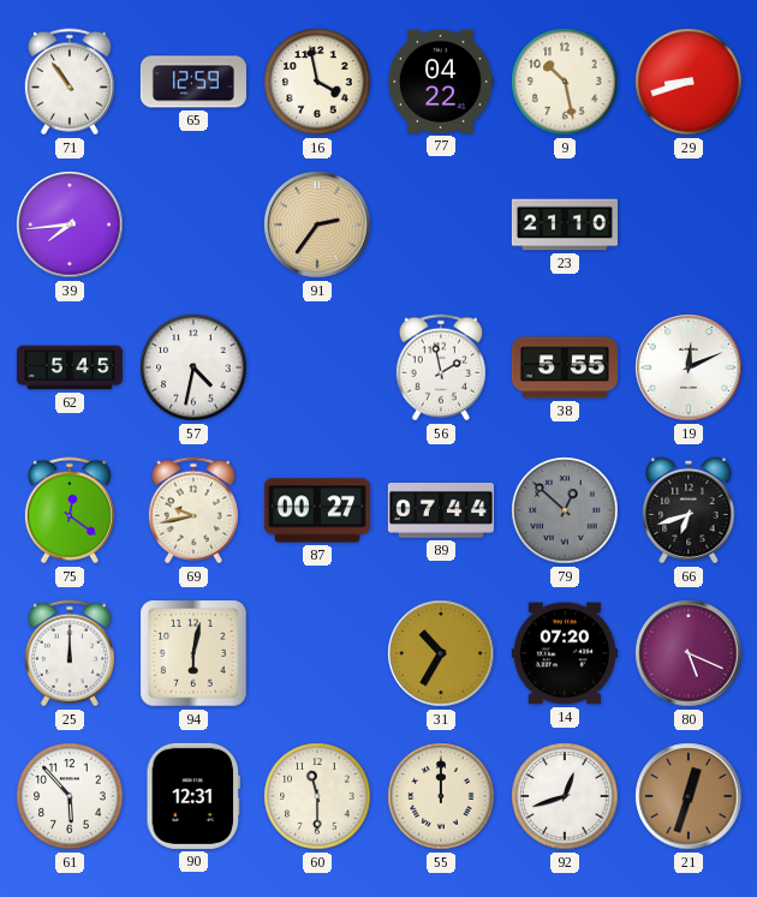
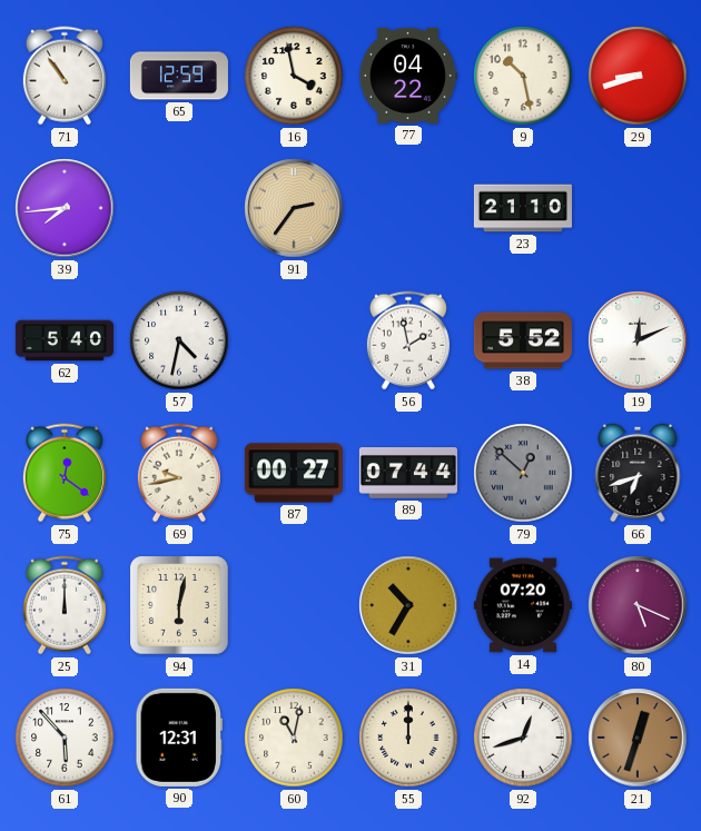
62: 5:45 -> 5:40
38: 5:55 -> 5:52
60: 11:30 -> 11:02
